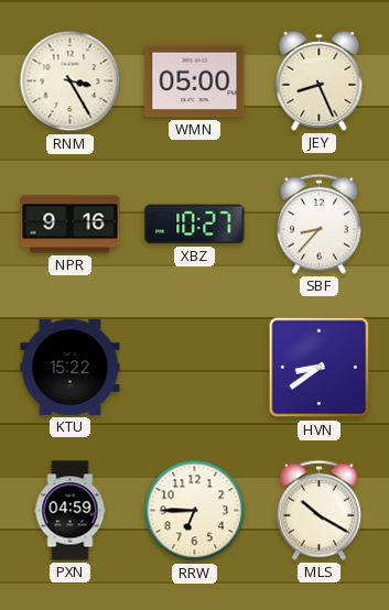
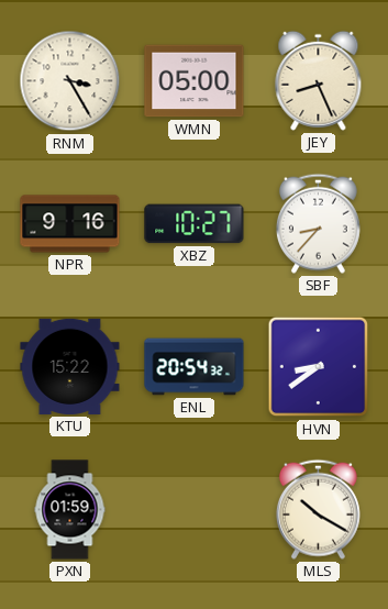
ENL: none -> 20:54
PXN: 04:59 -> 01:59
RRW: 6:45 -> none
